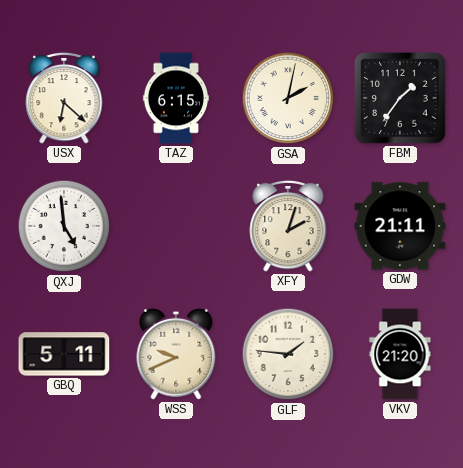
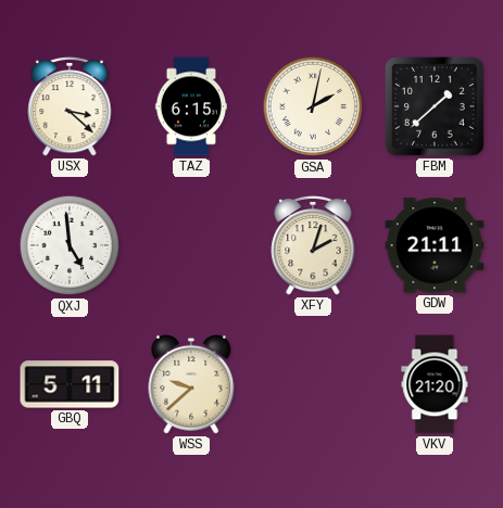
USX: 6:22 -> 3:22
FBM: 1:36 -> 1:38
WSS: 9:41 -> 9:38
GLF: 1:46 -> none
